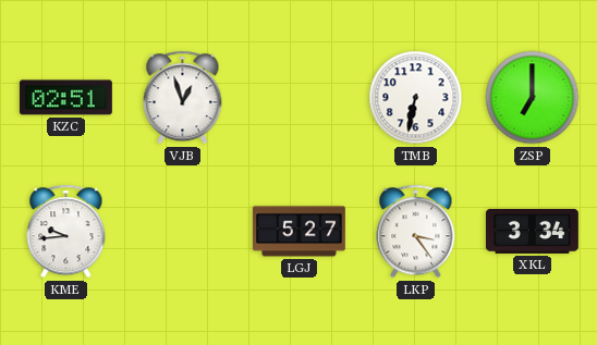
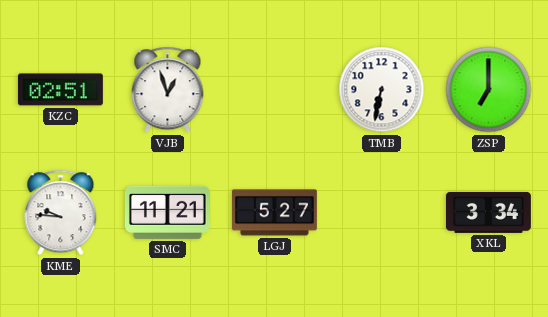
KME: 9:44 -> 9:46
SMC: none -> 11:21
LKP: 3:24 -> none
